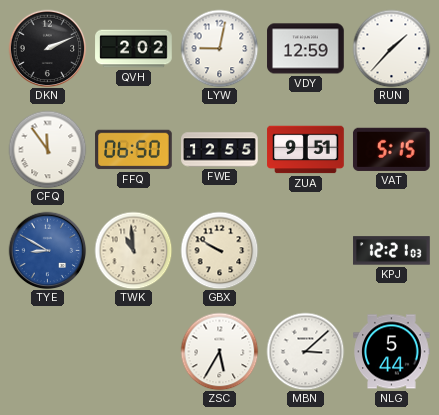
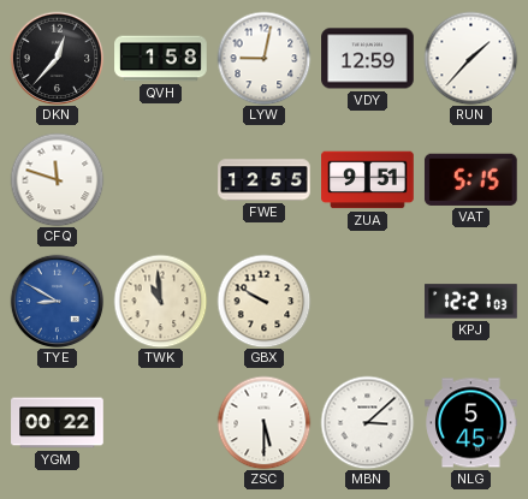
DKN: 2:11 -> 12:37
QVH: 2:02 -> 1:58
CFQ: 11:54 -> 11:48
FFQ: 06:50 -> none
YGM: none -> 00:22
ZSC: 5:35 -> 5:30
NLG: 5:44 -> 5:45
